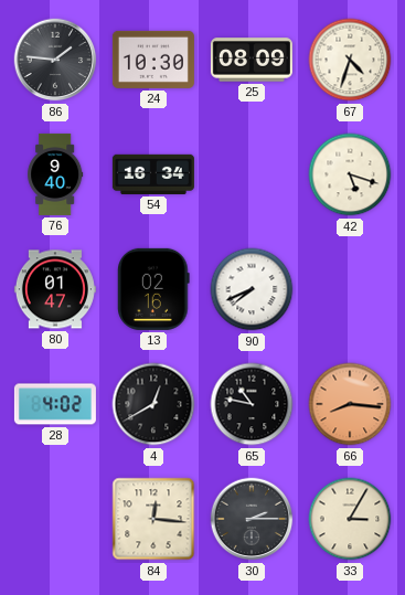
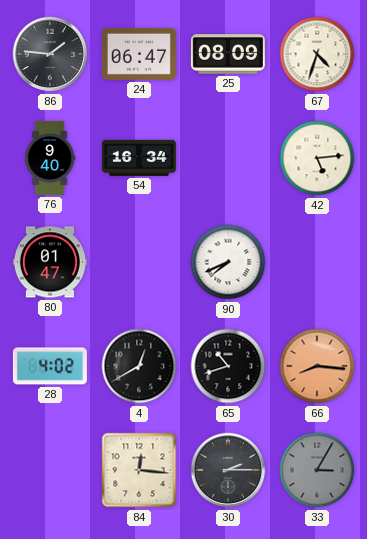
24: 10:30 -> 06:47
42: 5:18 -> 5:14
13: 02:16 -> none
65: 10:47 -> 10:42
33 dial: cream -> grey
